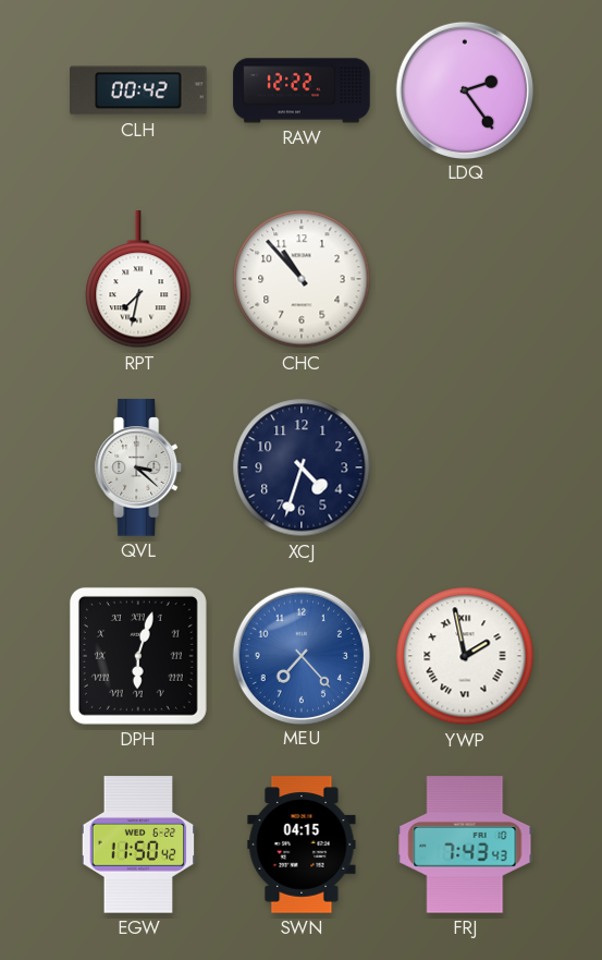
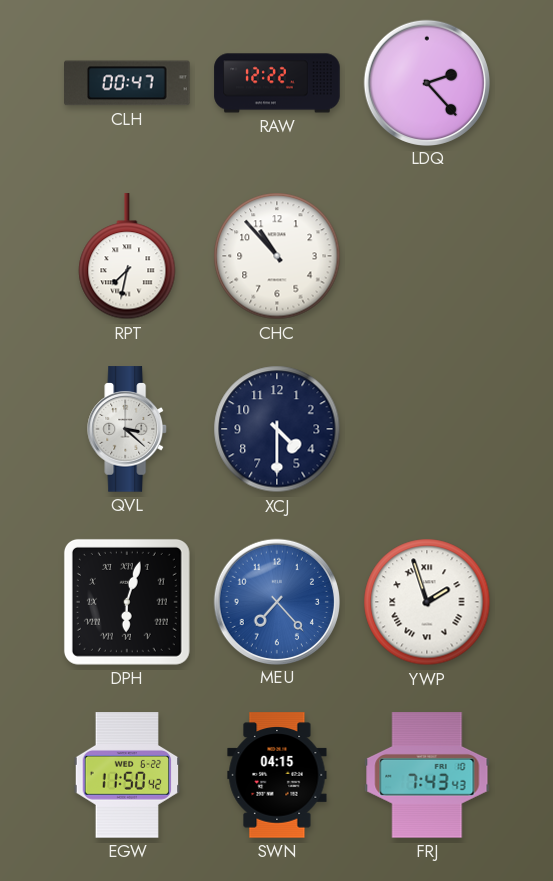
CLH: 00:42 -> 00:47
LDQ: 2:24 -> 2:23
XCJ: 4:33 -> 4:30
YWP: 1:58 -> 1:57
